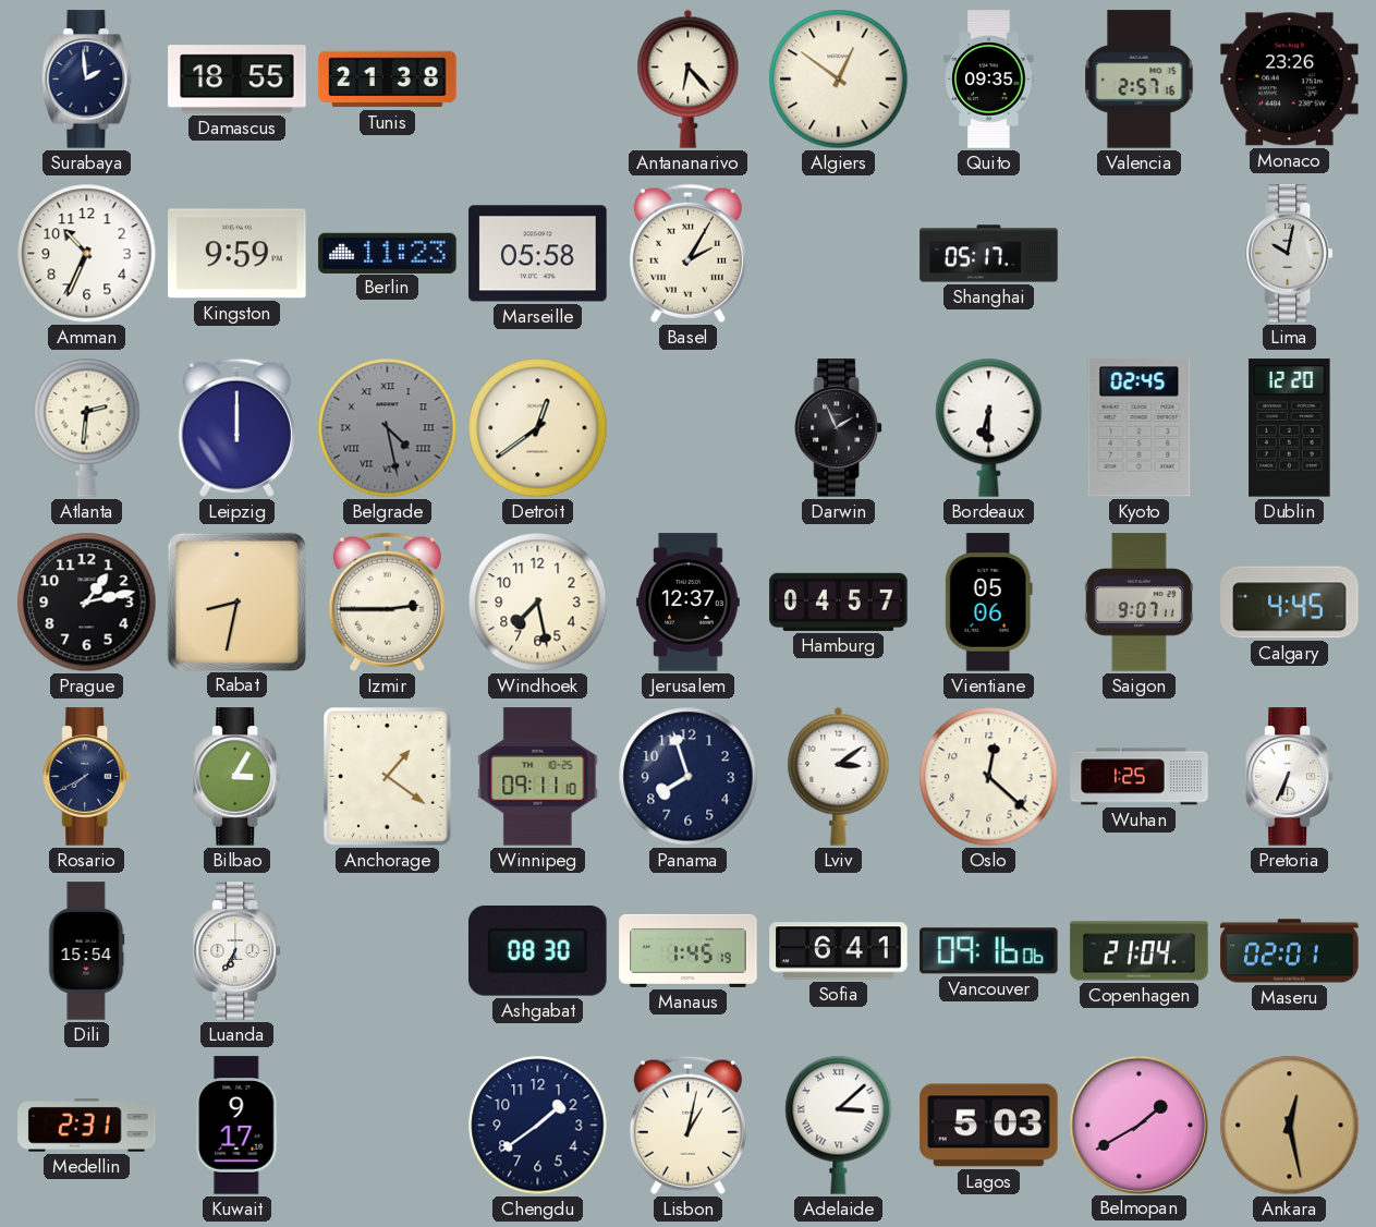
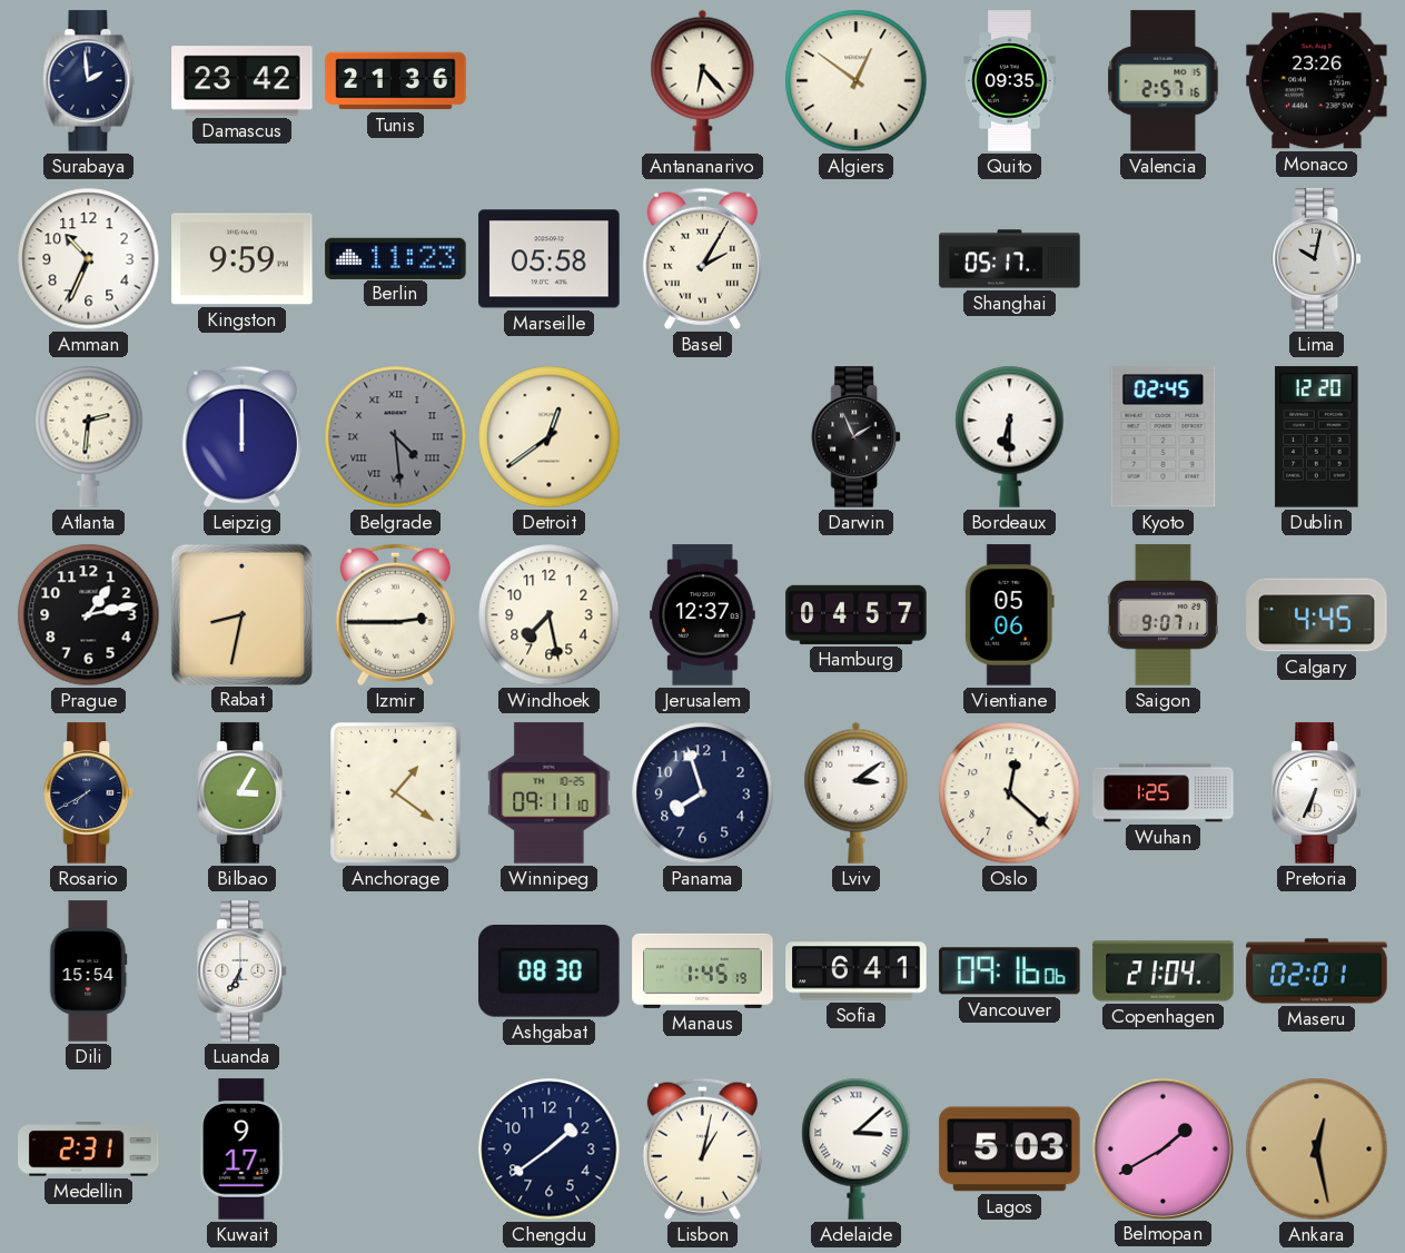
Damascus: 18:55 -> 23:42
Tunis: 21:38 -> 21:36
Belgrade: 4:28 -> 4:29
